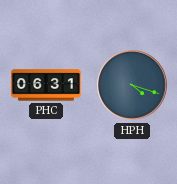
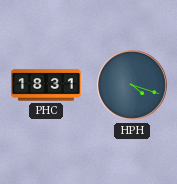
PHC: 06:31 -> 18:31
